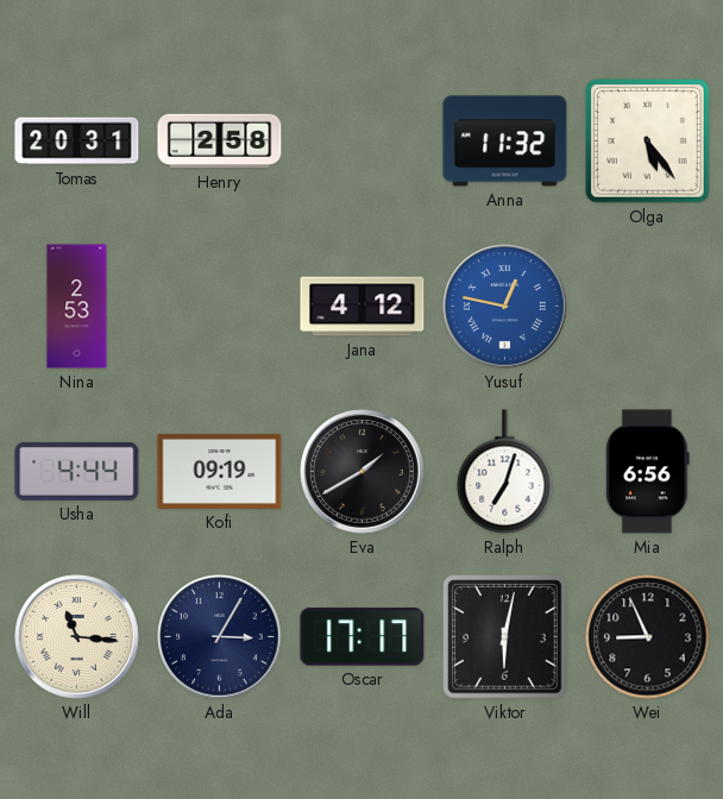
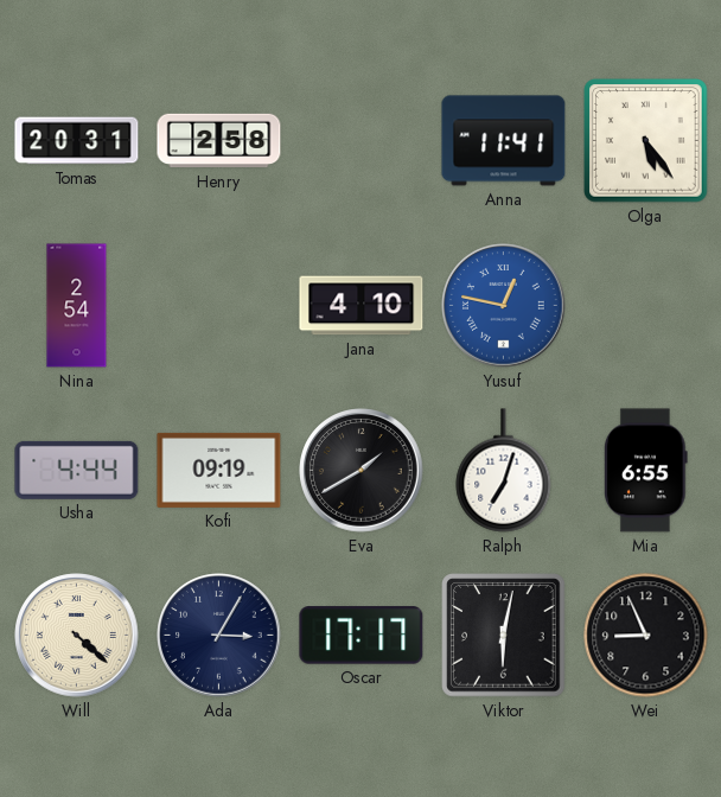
Anna: 11:32 -> 11:41
Nina: 2:53 -> 2:54
Jana: 4:12 -> 4:10
Mia: 6:56 -> 6:55
Will: 11:16 -> 4:22
